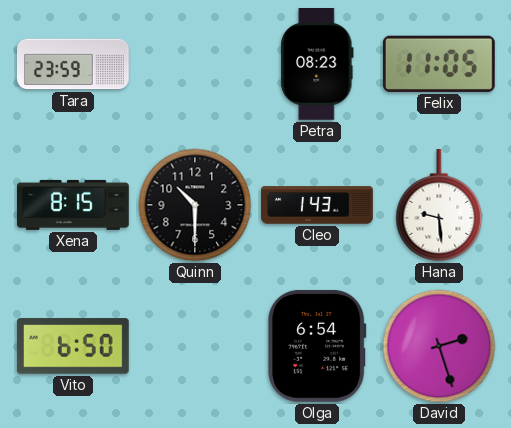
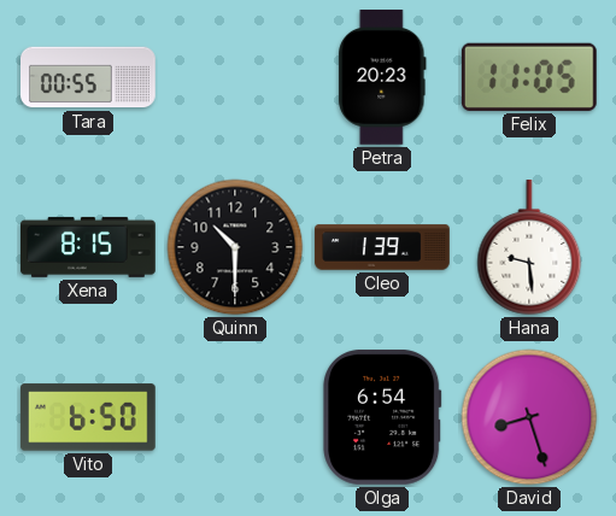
Tara: 23:59 -> 00:55
Petra: 08:23 -> 20:23
Cleo: 1:43 -> 1:39
David: 2:27 -> 8:27
